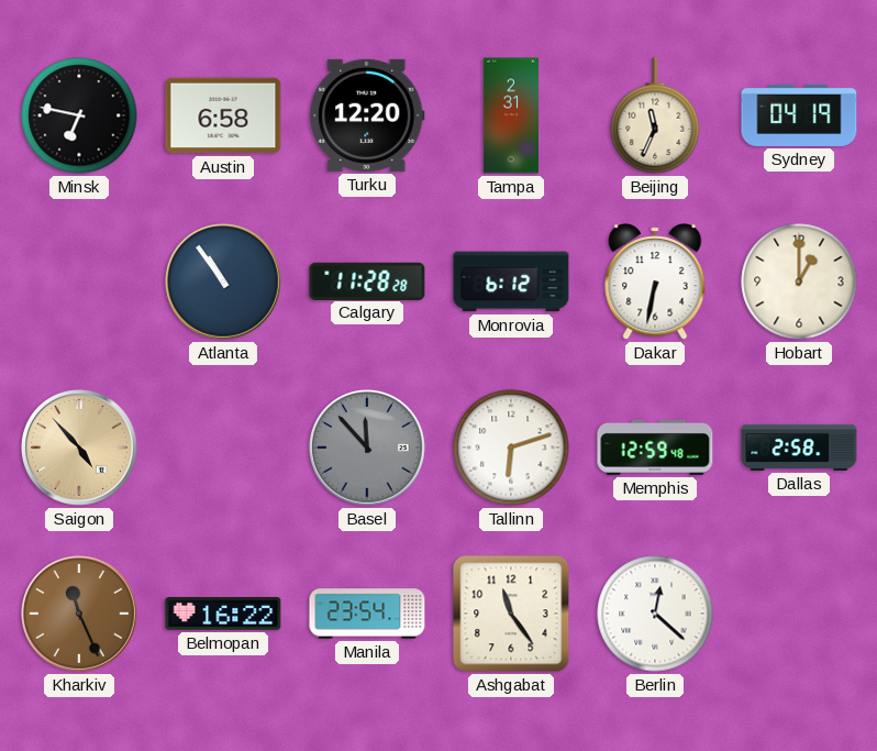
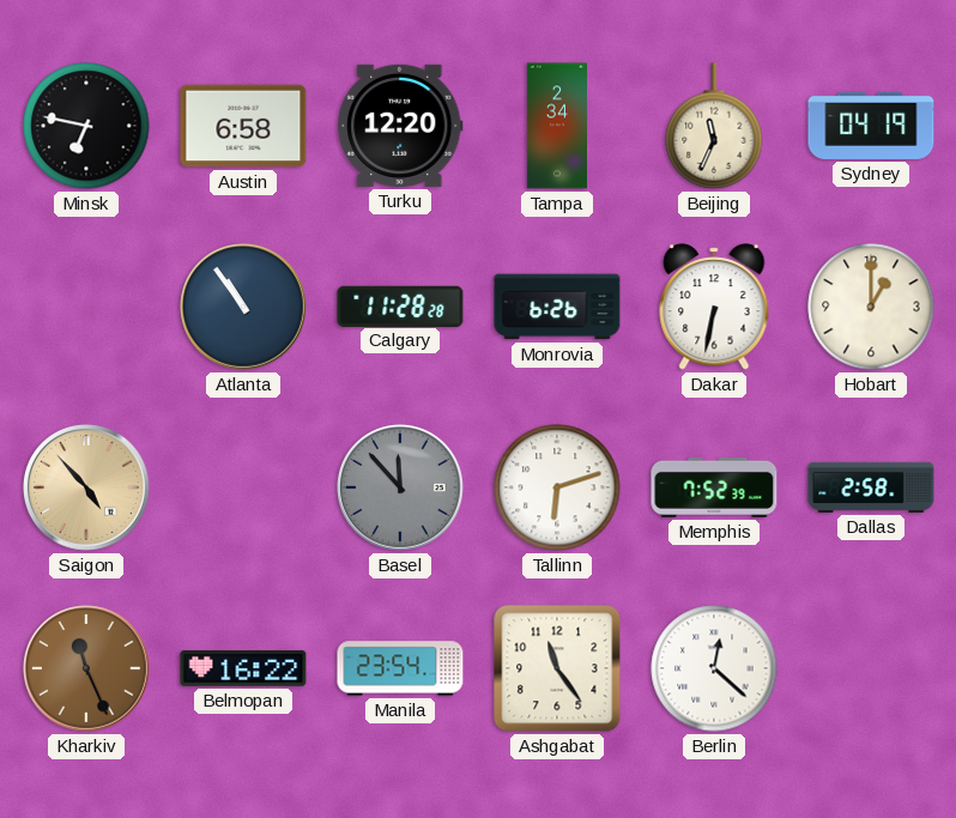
Tampa: 2:31 -> 2:34
Monrovia: 6:12 -> 6:26
Memphis: 12:59 -> 7:52
